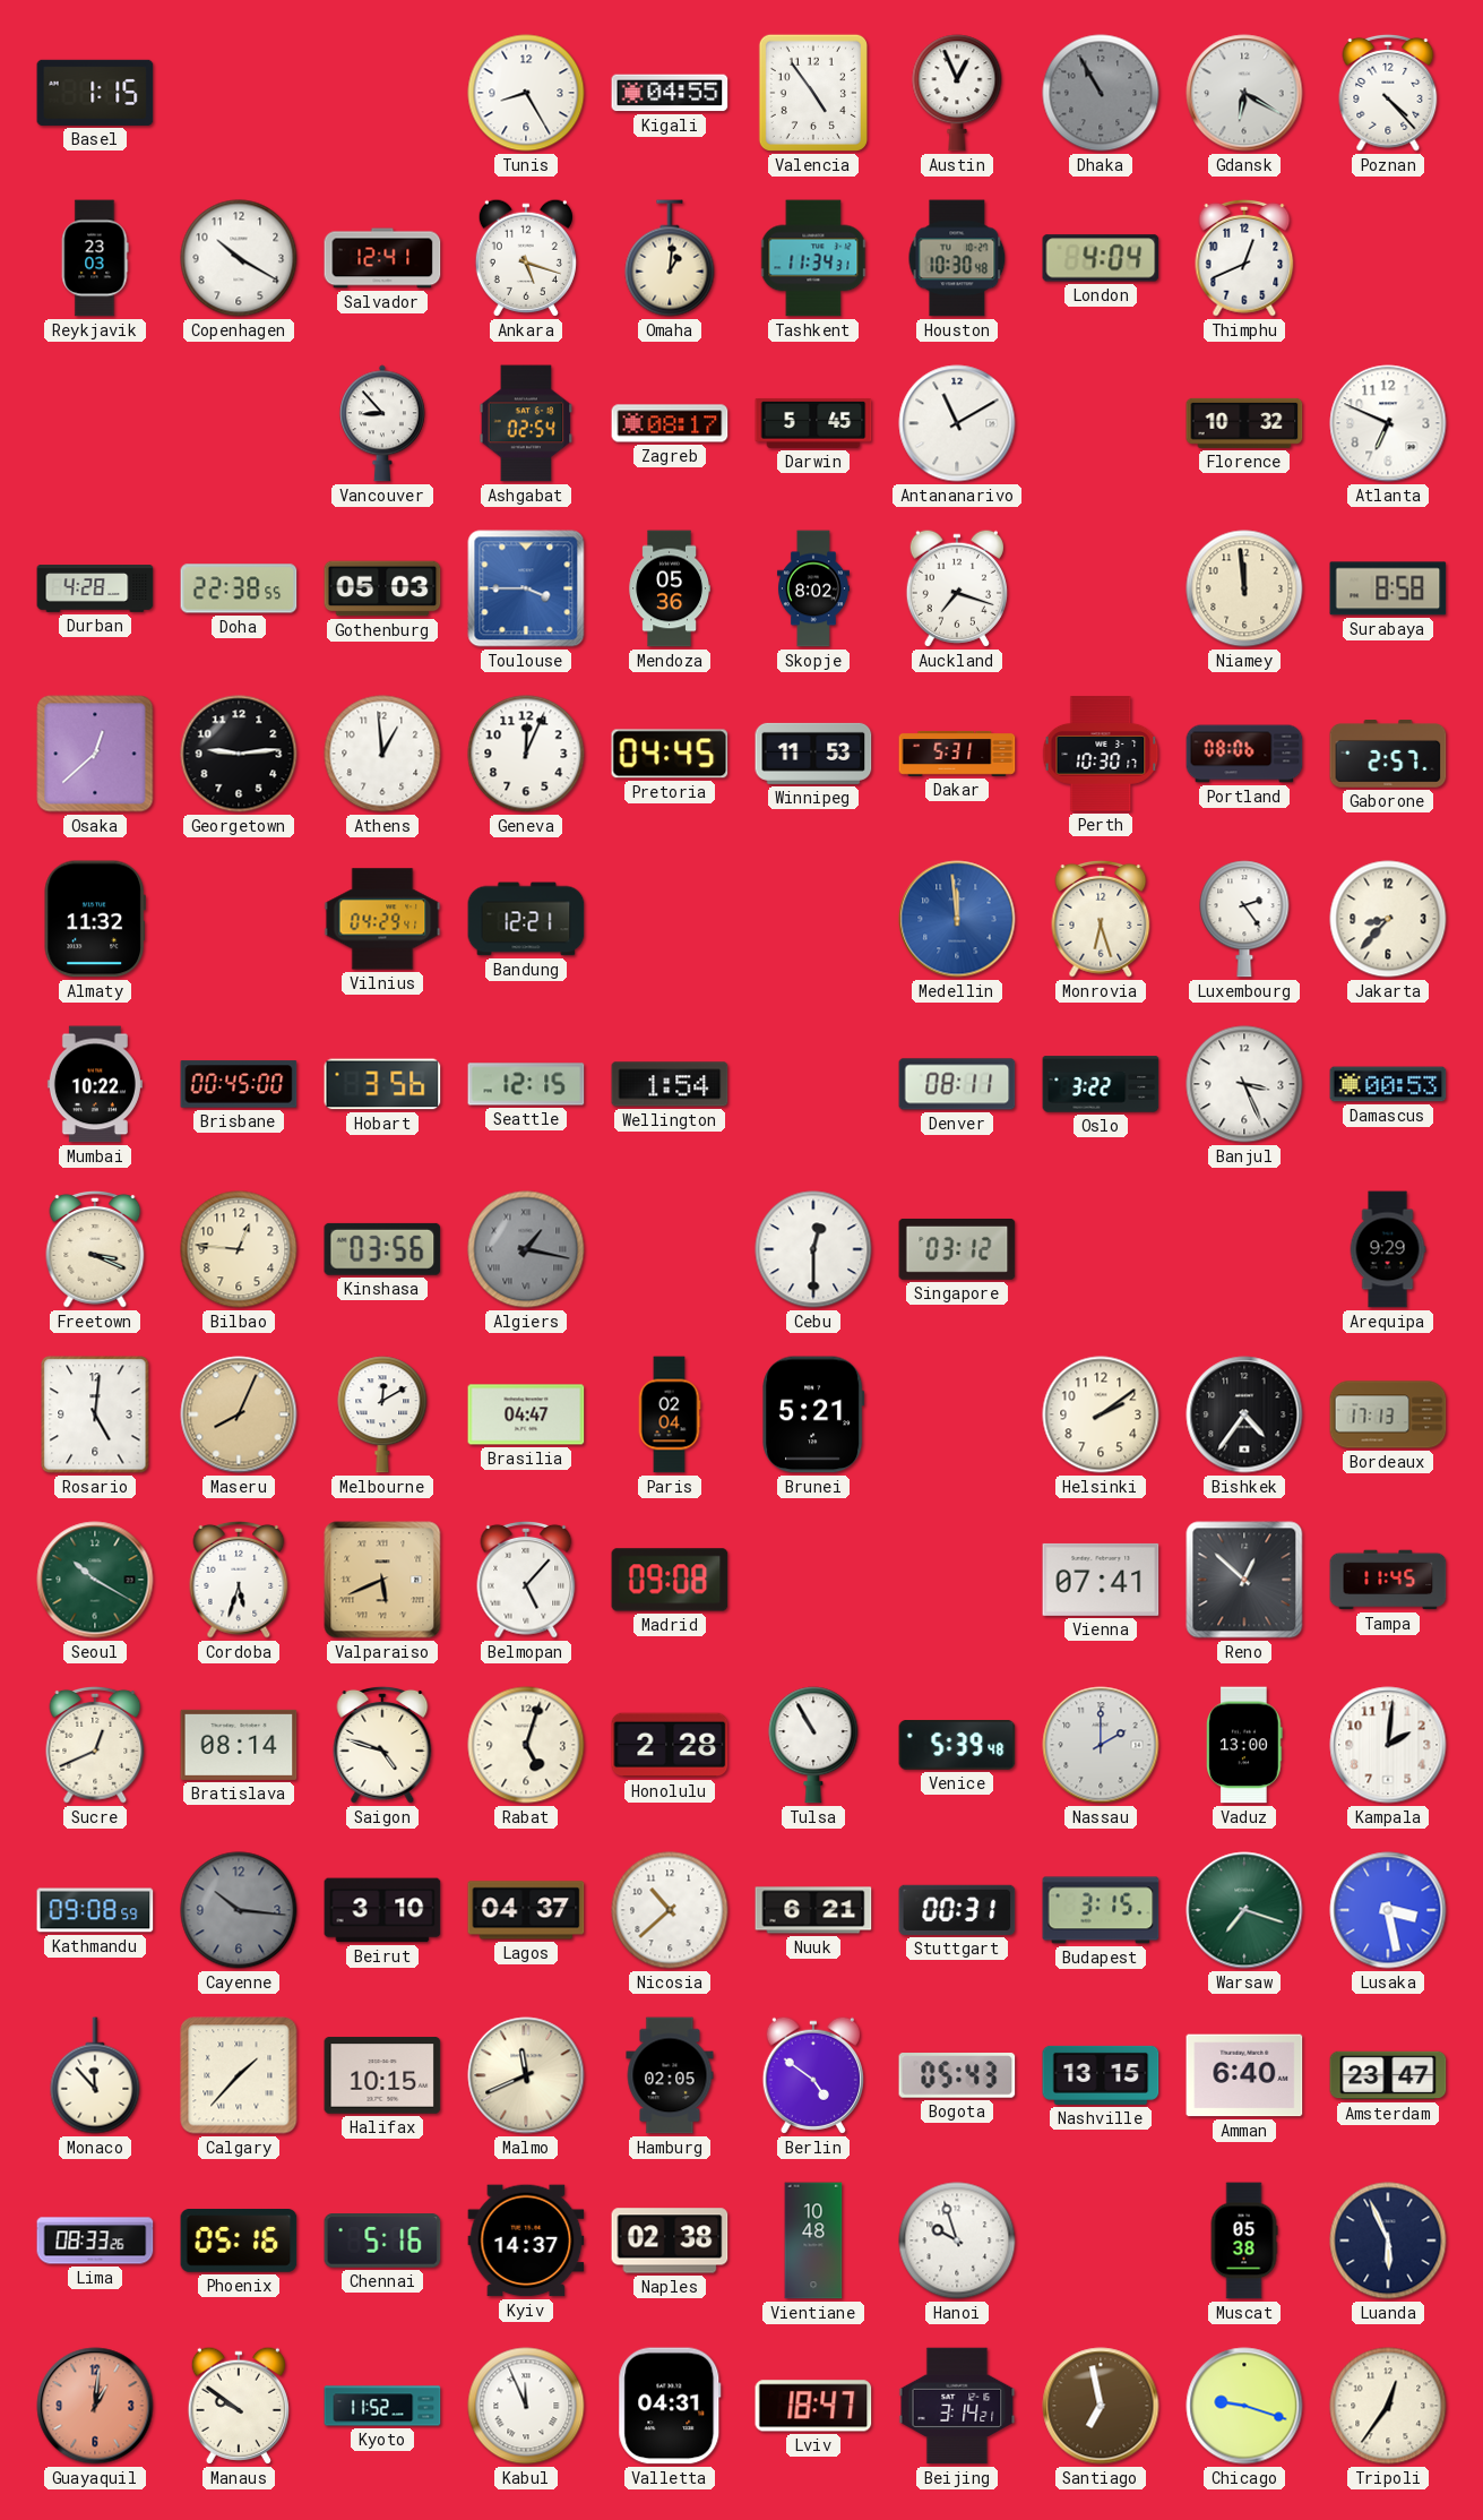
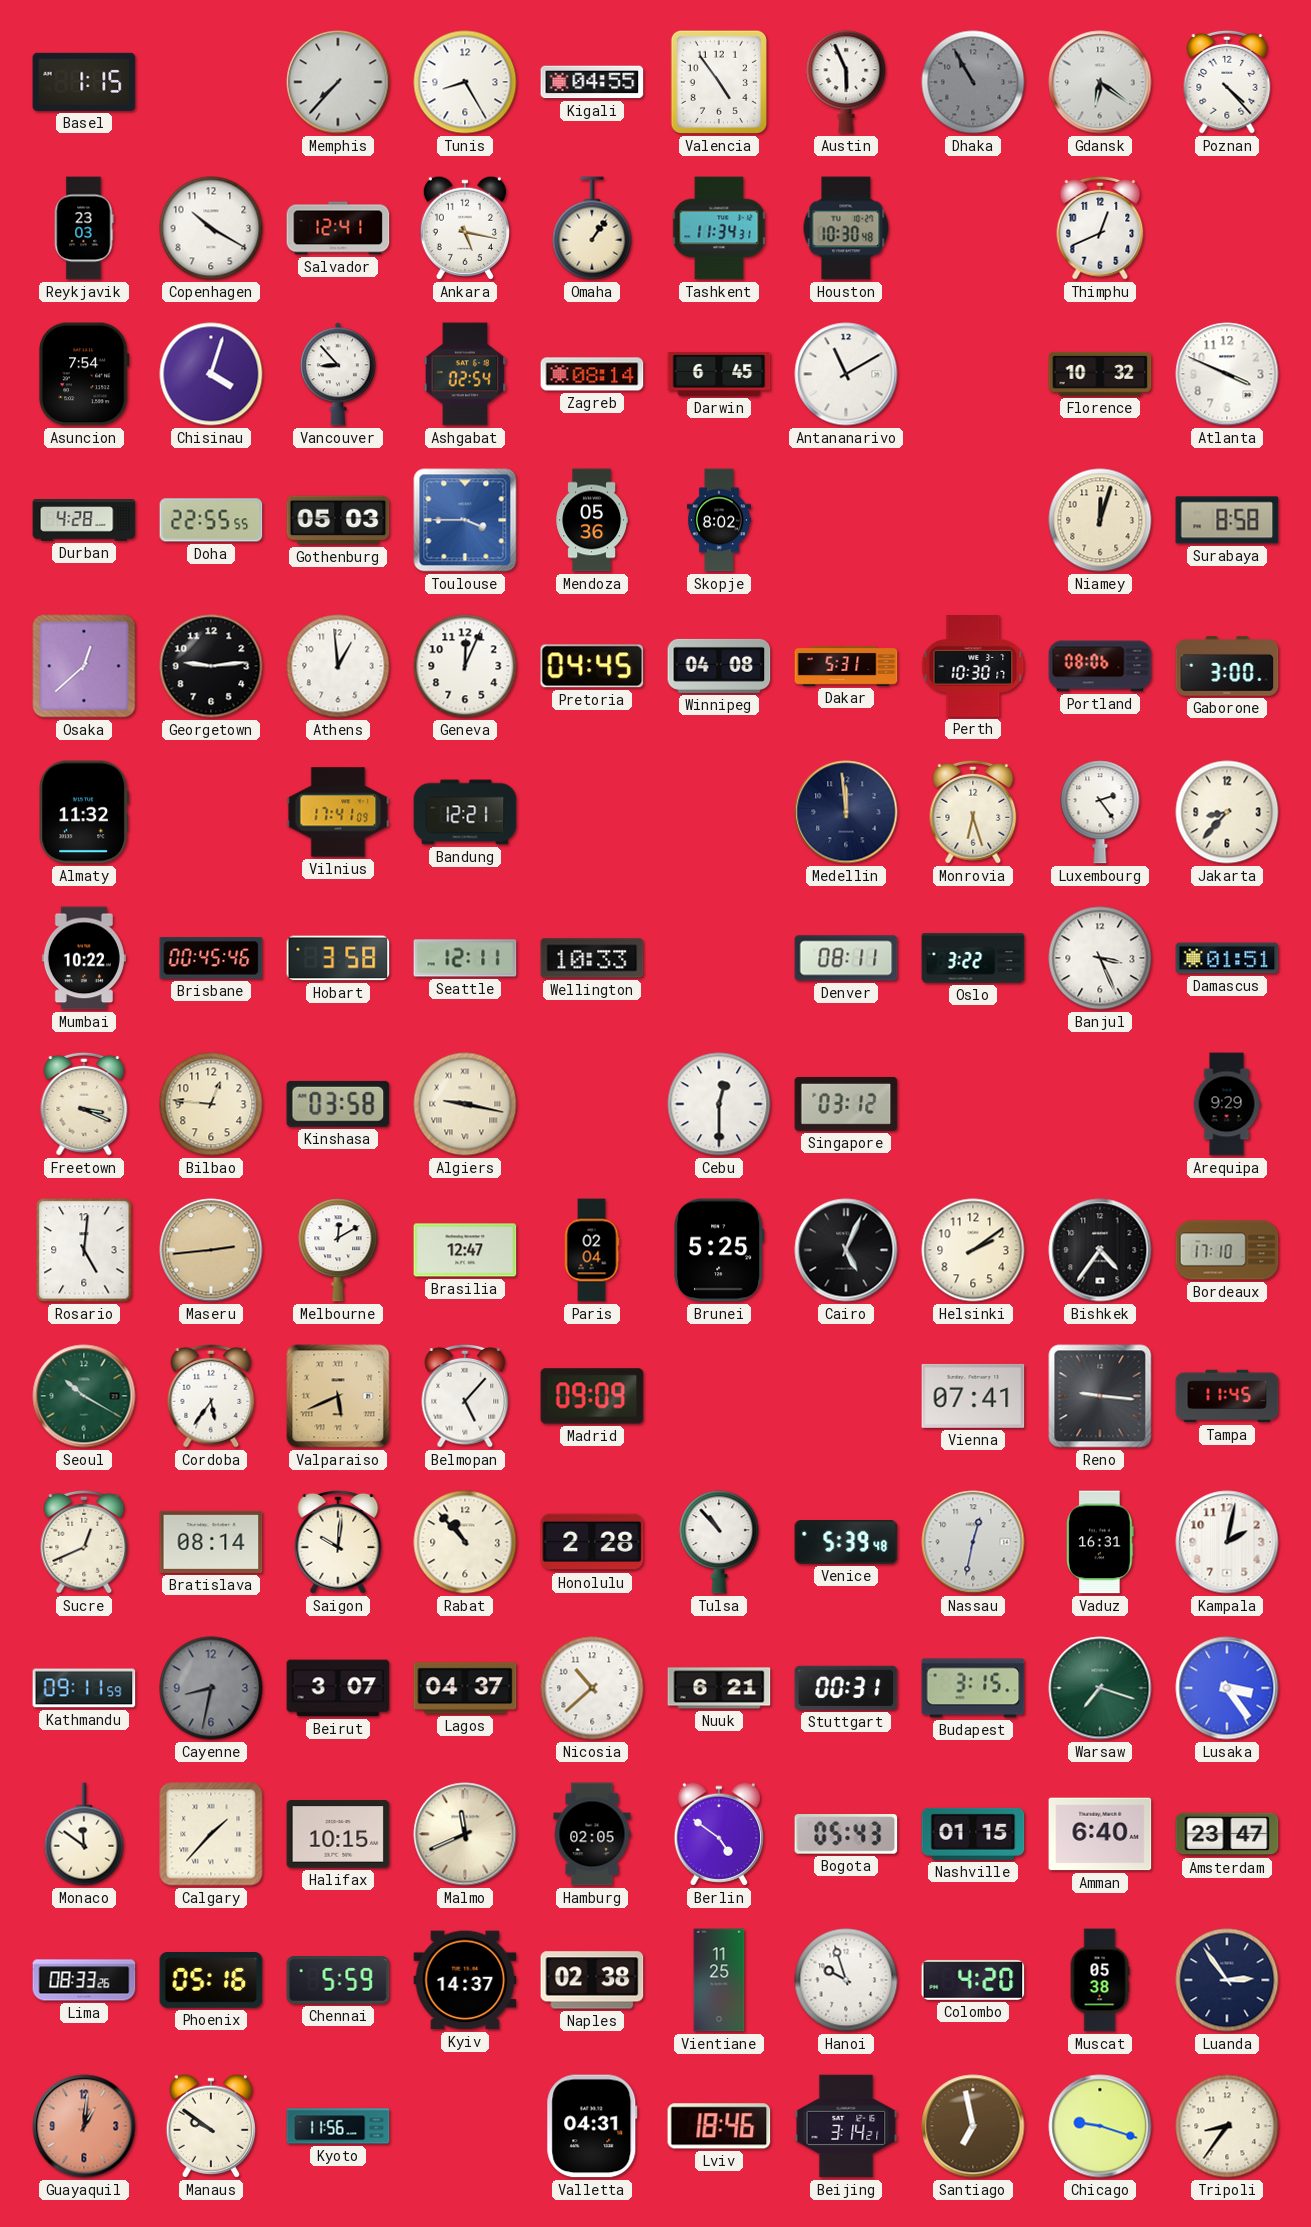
Memphis: none -> 7:37
Austin: 12:56 -> 5:56
Gdansk: 6:20 -> 6:21
Ankara: 5:18 -> 5:17
Omaha: 1:01 -> 1:06
London: 4:04 -> none
Asuncion: none -> 7:54
Chisinau: none -> 4:03
Zagreb: 08:17 -> 08:14
Darwin: 5:45 -> 6:45
Atlanta: 6:49 -> 3:49
Doha: 22:38 -> 22:55
Auckland: 7:18 -> none
Niamey: 11:59 -> 12:03
Winnipeg: 11:53 -> 04:08
Gaborone: 2:57 -> 3:00
Vilnius: 04:29 -> 17:41
Medellin dial: blue -> navy
Brisbane: 00:45:00 -> 00:45:46
Hobart: 3:56 -> 3:58
Seattle: 12:15 -> 12:11
Wellington: 1:54 -> 10:33
Damascus: 00:53 -> 01:51
Kinshasa: 03:56 -> 03:58
Algiers: 1:17 -> 9:17
Algiers dial: grey -> cream
Maseru: 8:04 -> 2:44
Brasilia: 04:47 -> 12:47
Brunei: 5:21 -> 5:25
Cairo: none -> 5:04
Bordeaux: 17:13 -> 17:10
Cordoba: 5:33 -> 5:36
Madrid: 09:08 -> 09:09
Reno: 12:52 -> 9:16
Saigon: 4:48 -> 10:01
Rabat: 5:03 -> 10:53
Tulsa: 10:55 -> 10:53
Nassau: 2:00 -> 12:32
Vaduz: 13:00 -> 16:31
Kampala: 2:01 -> 2:02
Kathmandu: 09:08 -> 09:11
Cayenne: 10:16 -> 8:32
Beirut: 3:10 -> 3:07
Lusaka: 3:28 -> 3:24
Monaco: 11:53 -> 11:51
Nashville: 13:15 -> 01:15
Chennai: 5:16 -> 5:59
Vientiane: 10:48 -> 11:25
Colombo: none -> 4:20
Luanda: 5:56 -> 2:54
Kyoto: 11:52 -> 11:56
Kabul: 11:56 -> none
Lviv: 18:47 -> 18:46
Tripoli: 12:36 -> 8:36
